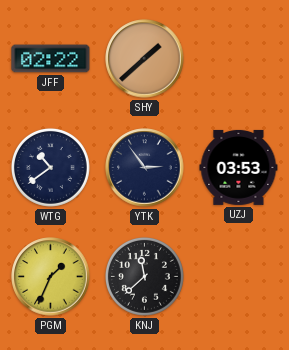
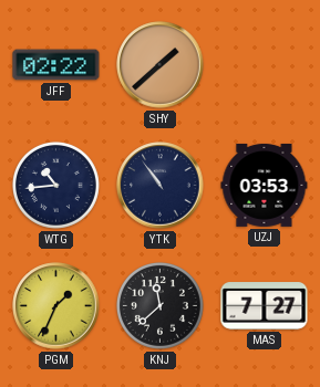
WTG: 10:39 -> 10:44
YTK: 2:54 -> 10:54
MAS: none -> 7:27
